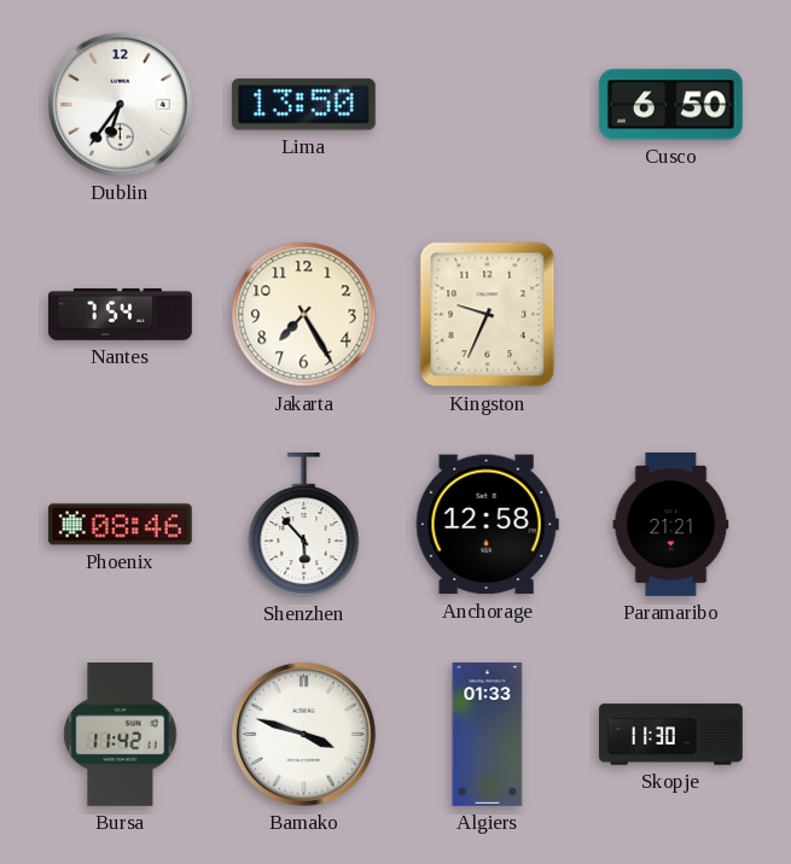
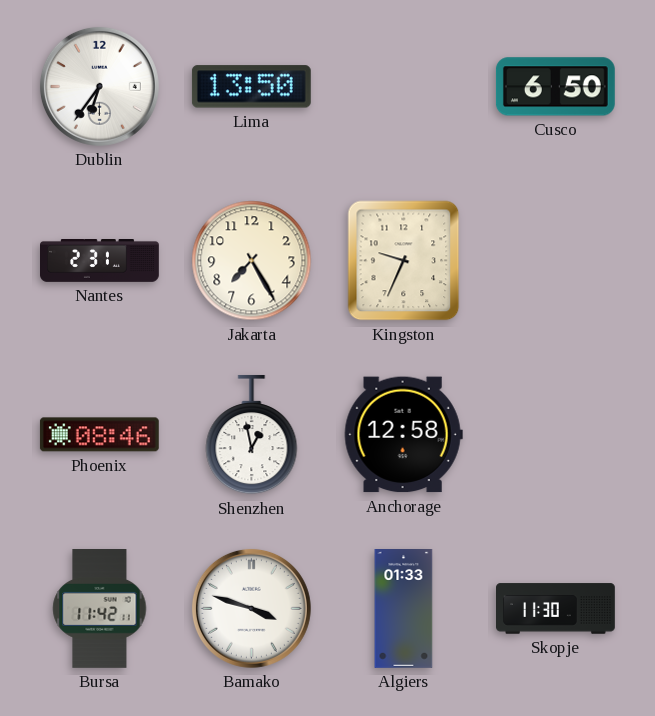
Nantes: 7:54 -> 2:31
Shenzhen: 5:53 -> 12:58
Paramaribo: 21:21 -> none
